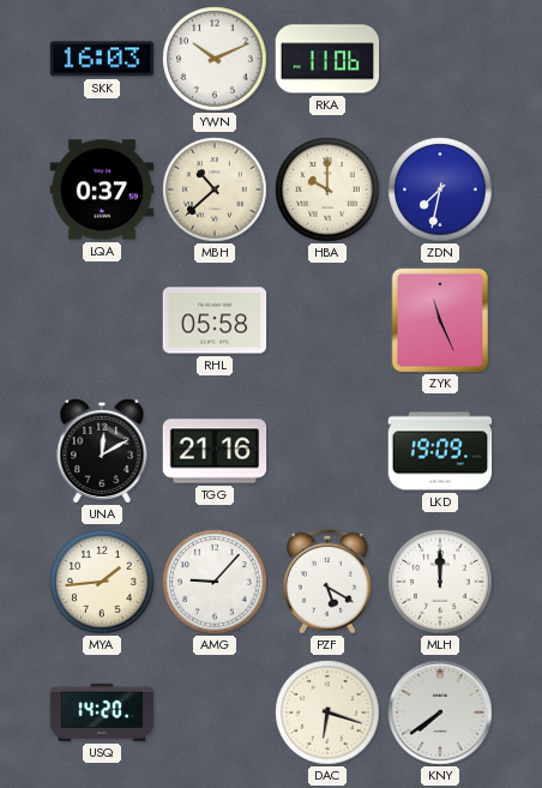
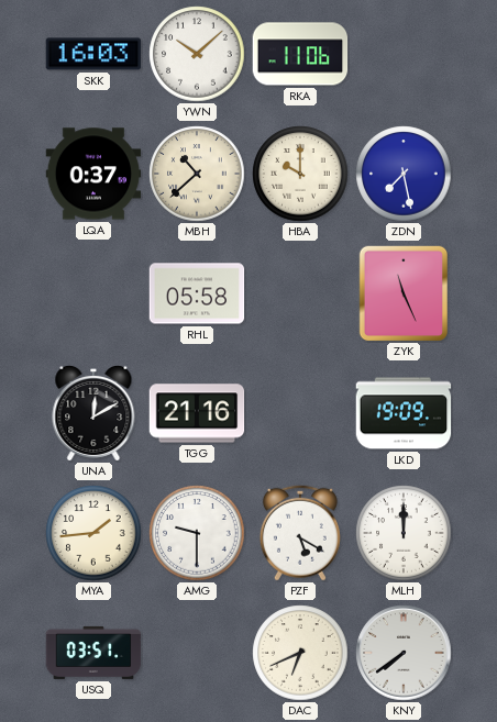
YWN: 10:11 -> 10:08
ZDN: 7:32 -> 7:28
AMG: 9:07 -> 9:30
USQ: 14:20 -> 03:51
DAC: 6:18 -> 6:41
